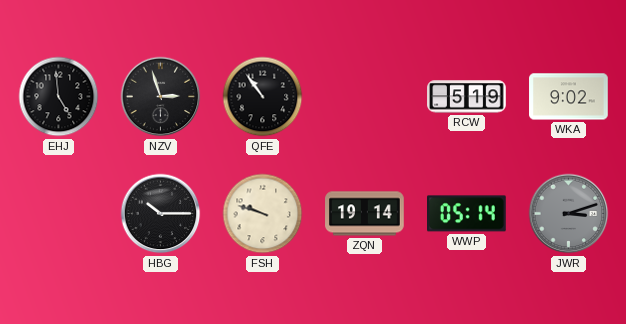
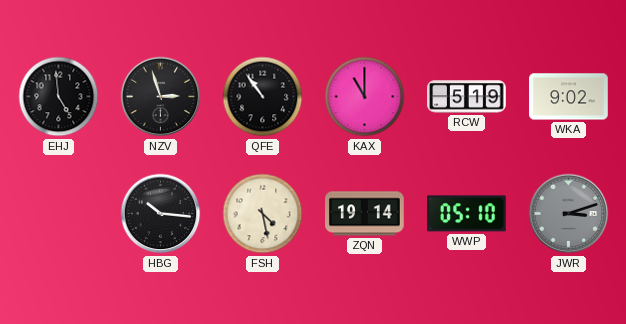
KAX: none -> 11:00
HBG: 10:15 -> 10:16
FSH: 9:48 -> 4:28
WWP: 05:14 -> 05:10
